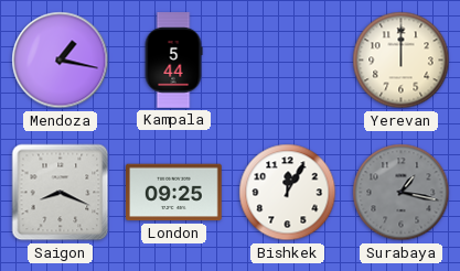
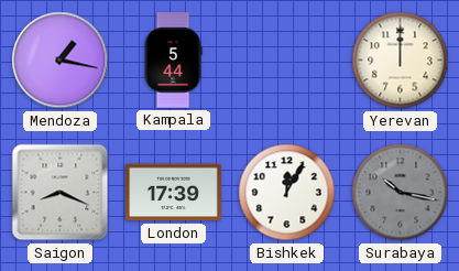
London: 09:25 -> 17:39
Surabaya: 1:17 -> 10:17
